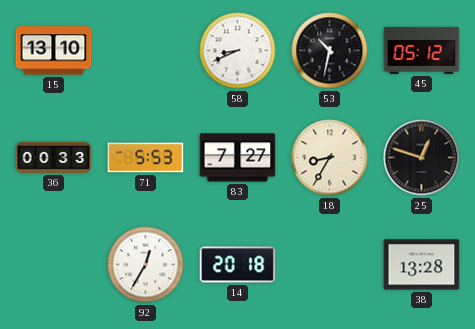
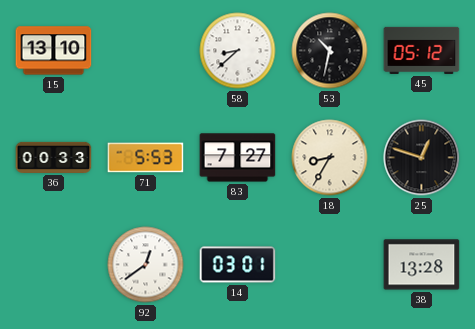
58: 8:41 -> 8:38
92: 12:35 -> 12:39
14: 20:18 -> 03:01
